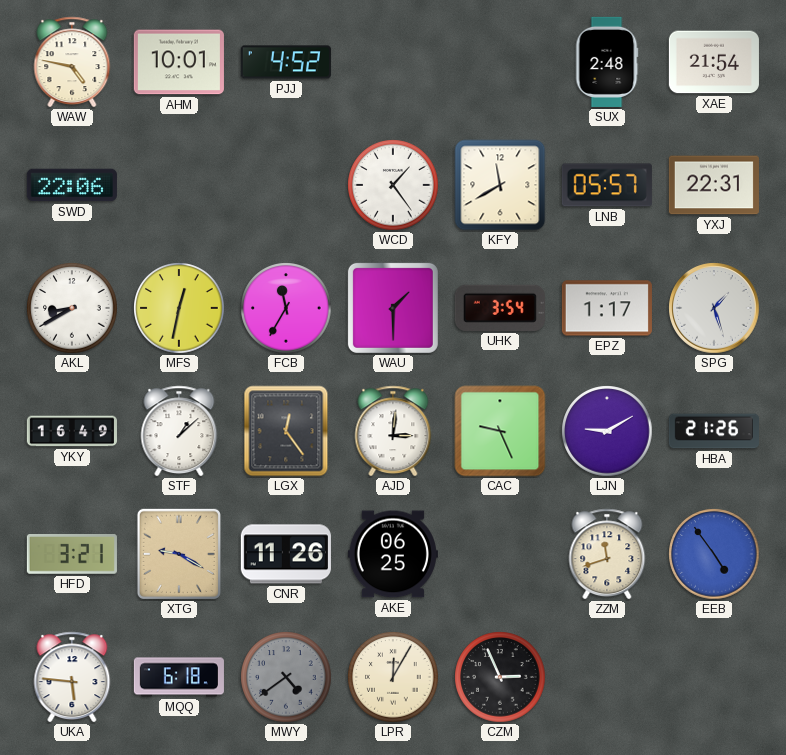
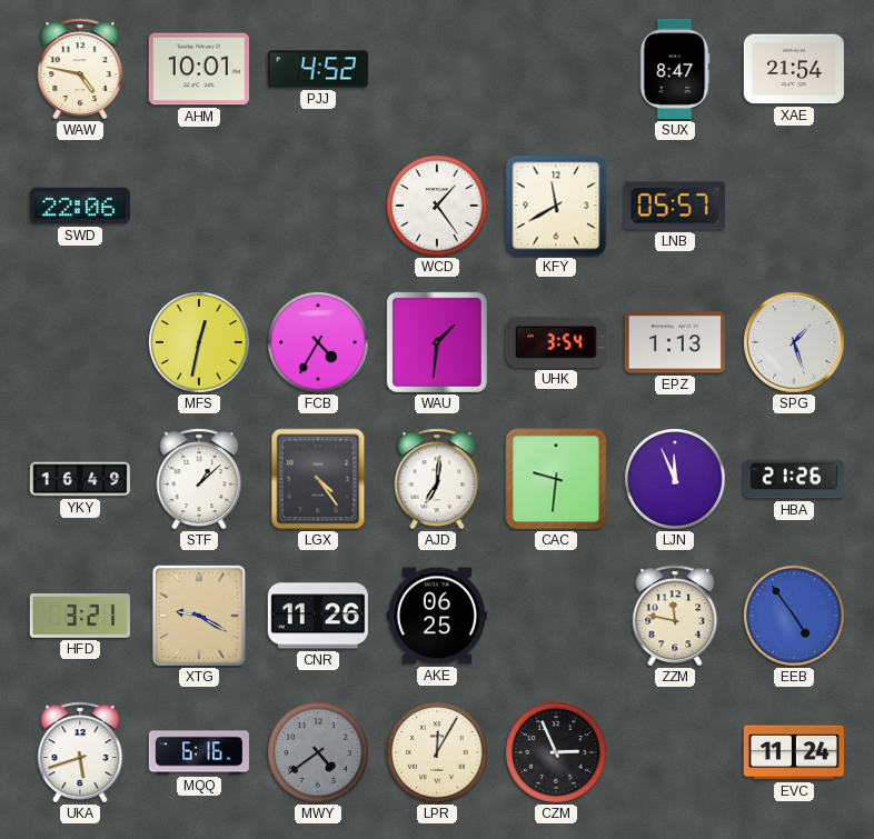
SUX: 2:48 -> 8:47
YXJ: 22:31 -> none
AKL: 8:40 -> none
FCB: 11:35 -> 4:35
WAU: 1:30 -> 1:31
EPZ: 1:17 -> 1:13
LGX: 12:24 -> 4:24
AJD: 3:01 -> 7:01
CAC: 9:26 -> 9:31
LJN: 9:10 -> 11:56
ZZM: 11:42 -> 11:47
UKA: 5:46 -> 5:42
MQQ: 6:18 -> 6:16
EVC: none -> 11:24
